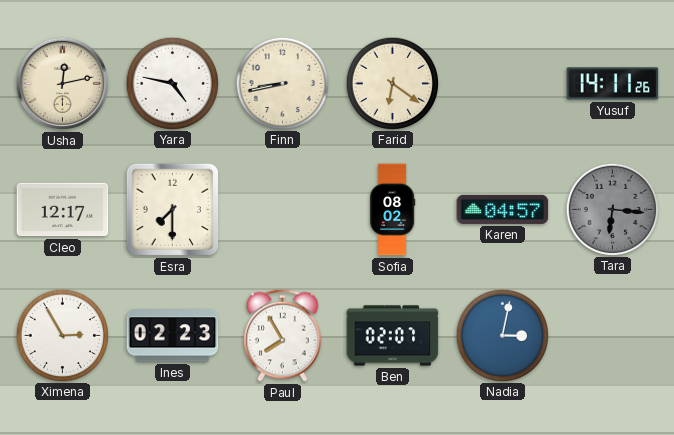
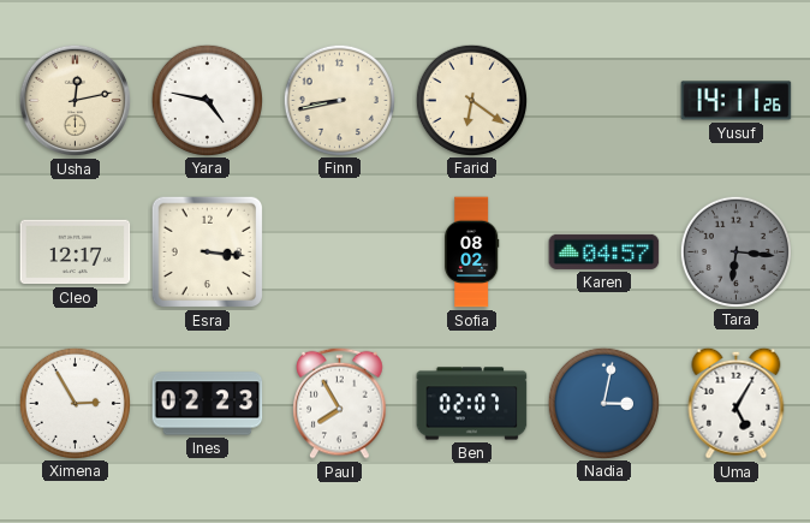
Esra: 7:30 -> 3:16
Uma: none -> 5:05
